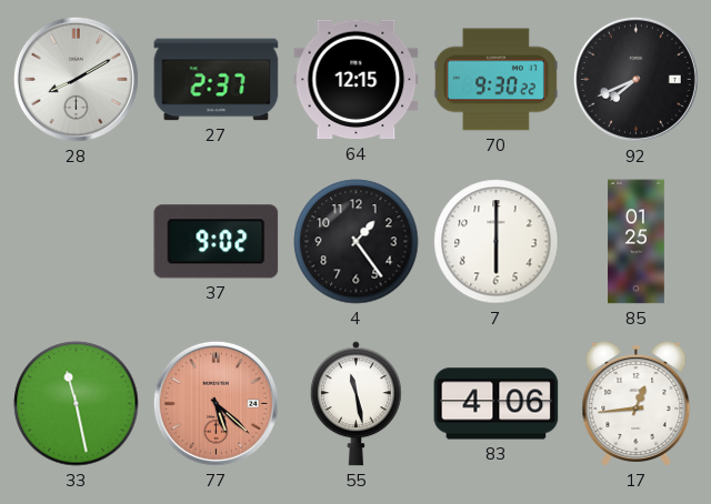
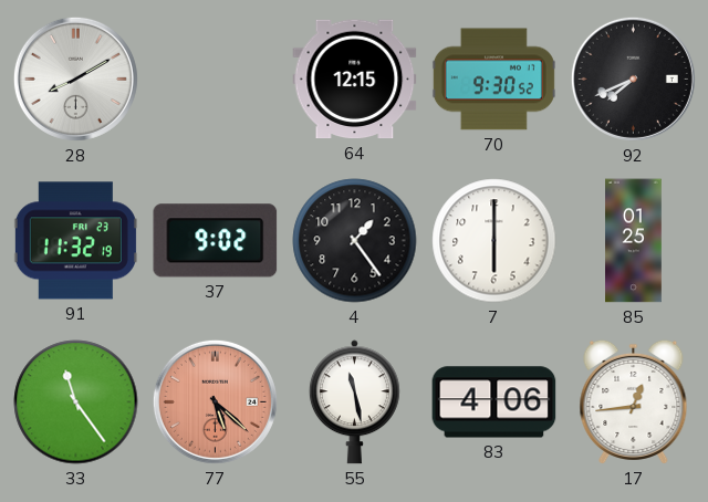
27: 2:37 -> none
70: 9:30:22 -> 9:30:52
91: none -> 11:32
33: 11:28 -> 11:24
